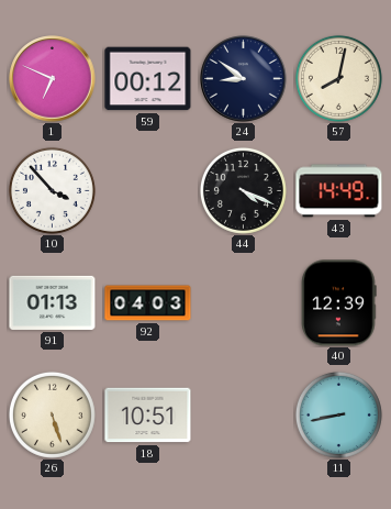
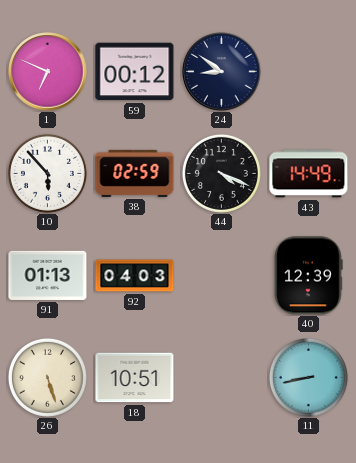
57: 8:02 -> none
10: 3:53 -> 5:53
38: none -> 02:59
